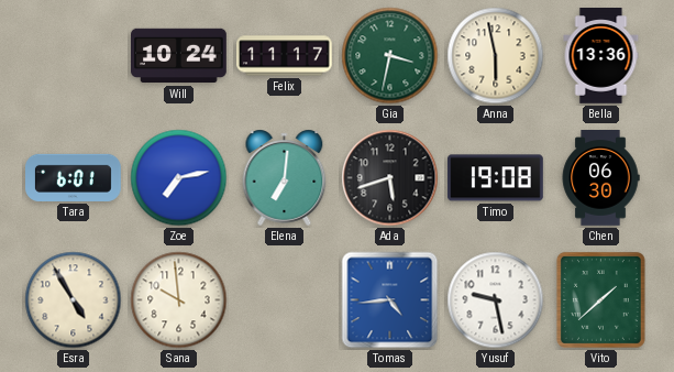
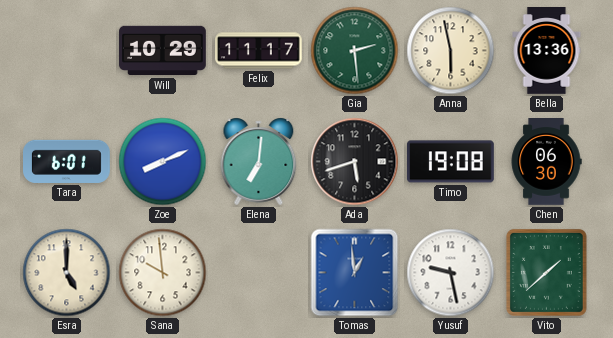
Will: 10:24 -> 10:29
Gia: 3:32 -> 2:29
Zoe: 7:13 -> 8:11
Esra: 4:55 -> 5:00
Tomas: 4:44 -> 12:59
